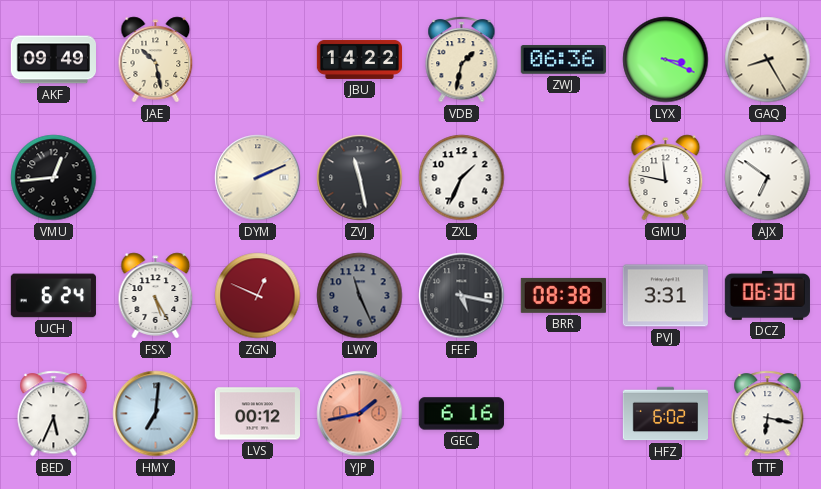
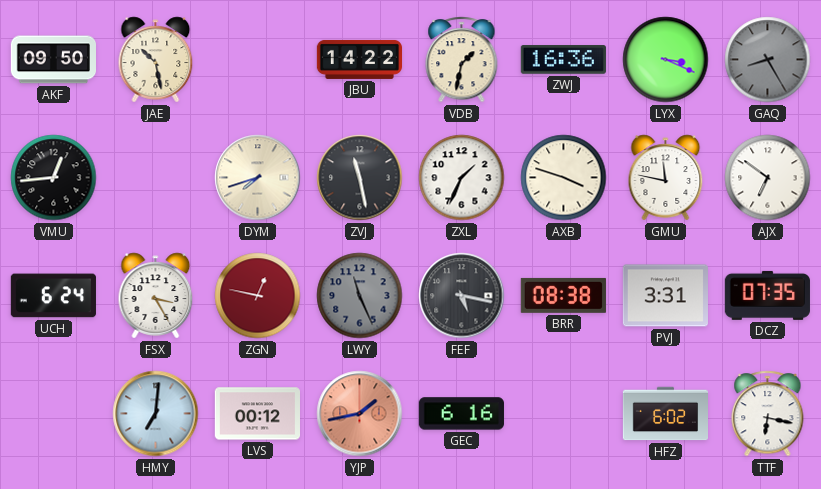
AKF: 09:49 -> 09:50
ZWJ: 06:36 -> 16:36
GAQ dial: cream -> grey
DYM: 2:11 -> 7:42
AXB: none -> 3:48
FSX: 5:25 -> 3:25
ZGN: 12:49 -> 12:47
DCZ: 06:30 -> 07:35
BED: 5:34 -> none
